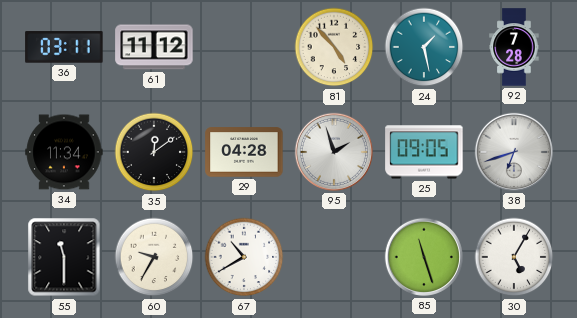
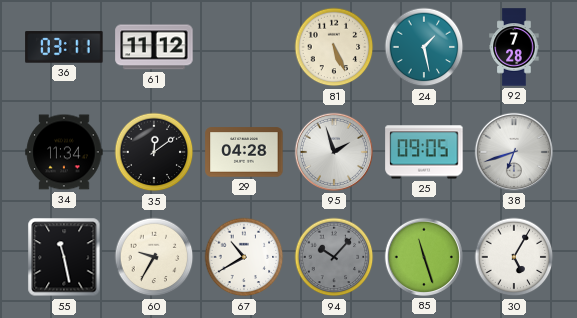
81: 4:53 -> 5:26
55: 11:30 -> 11:28
94: none -> 10:07
